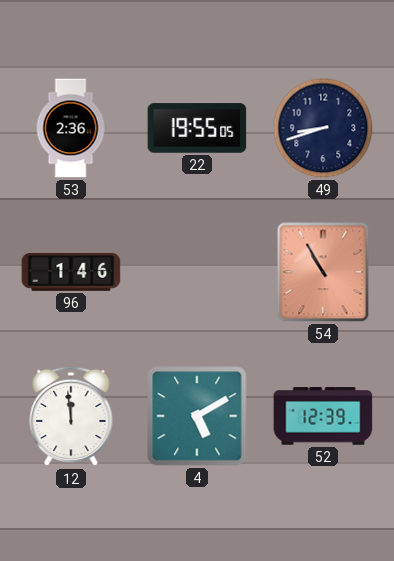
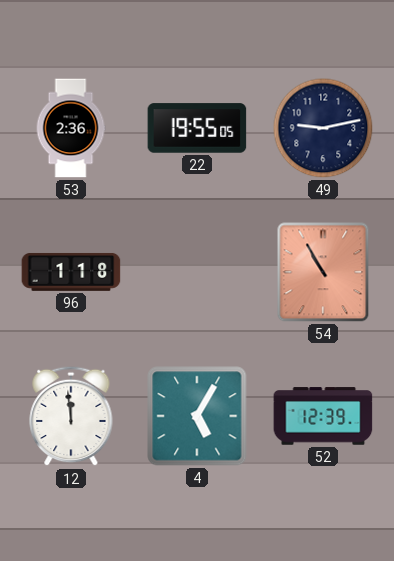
49: 8:42 -> 9:13
96: 1:46 -> 1:18
4: 5:10 -> 5:05
